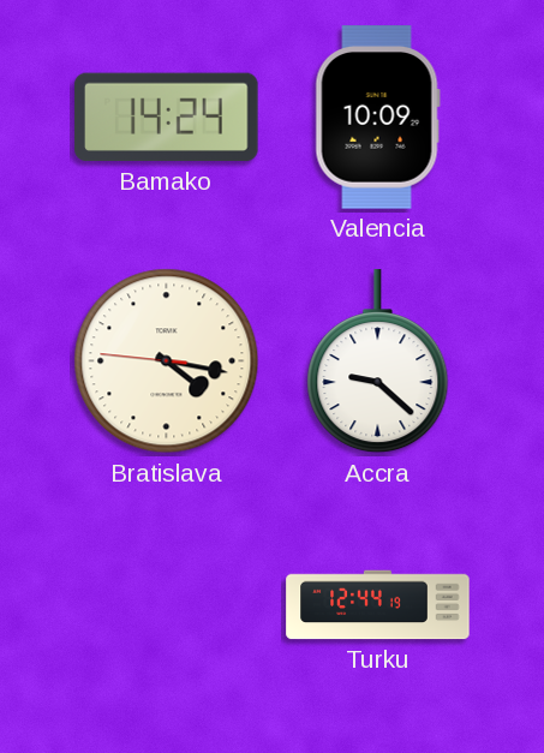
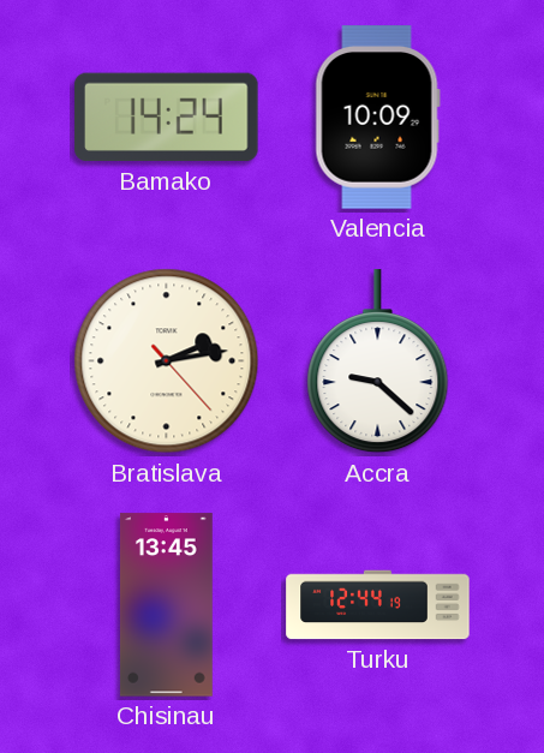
Bratislava: 4:16 -> 2:13
Chisinau: none -> 13:45
